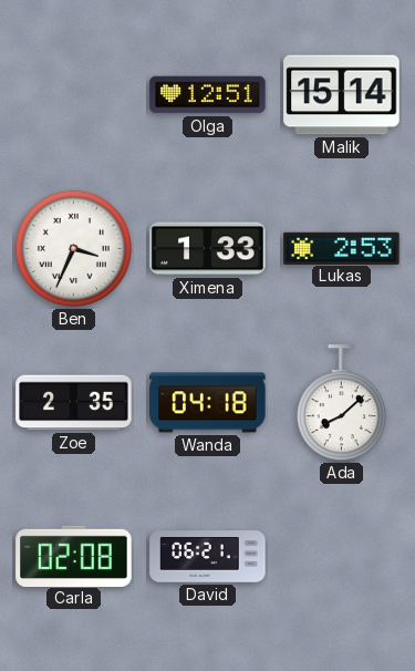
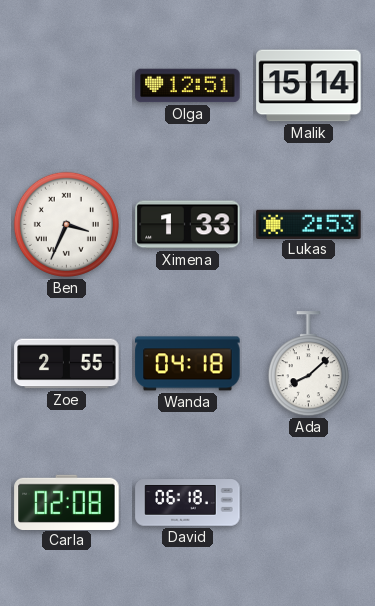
Zoe: 2:35 -> 2:55
David: 06:21 -> 06:18
